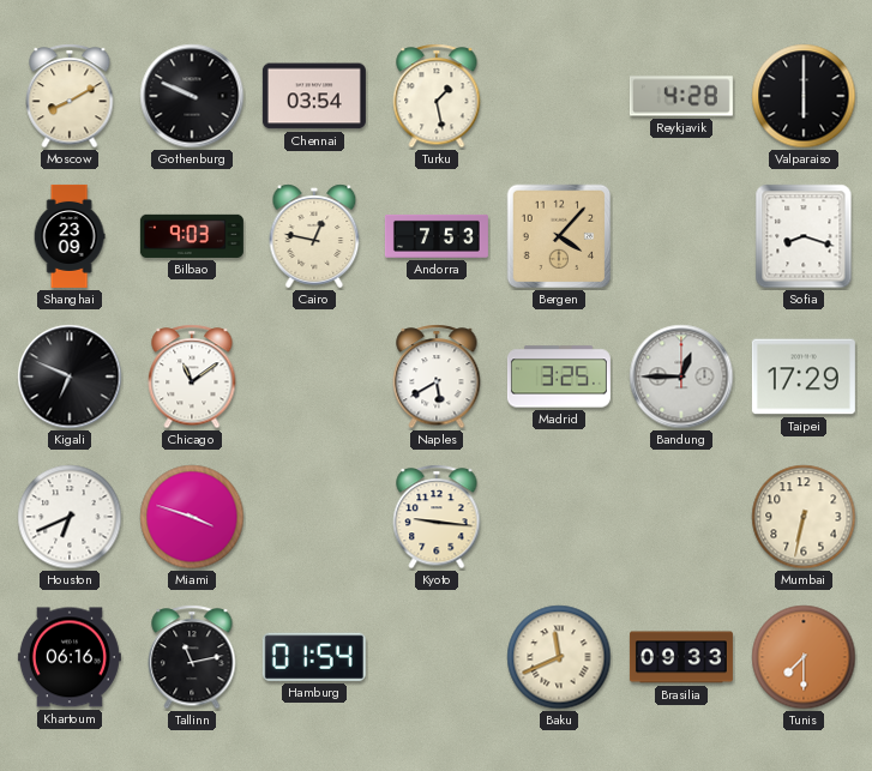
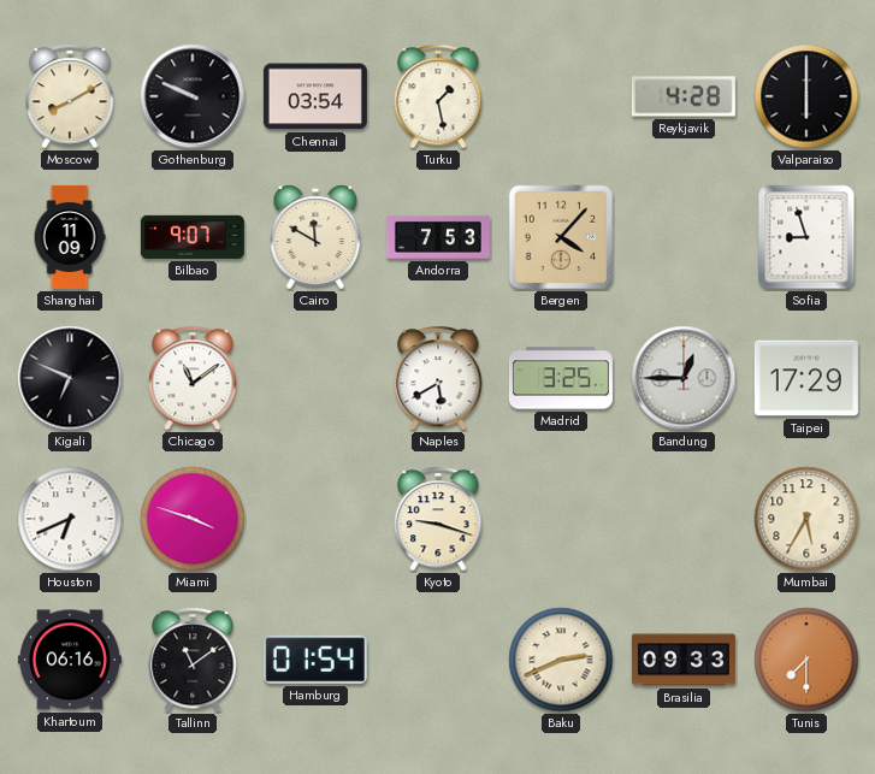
Shanghai: 23:09 -> 11:09
Bilbao: 9:03 -> 9:07
Cairo: 12:47 -> 11:50
Sofia: 8:18 -> 8:57
Kyoto: 9:16 -> 9:18
Mumbai: 6:32 -> 5:35
Tallinn: 11:13 -> 11:09
Baku: 11:41 -> 2:41
